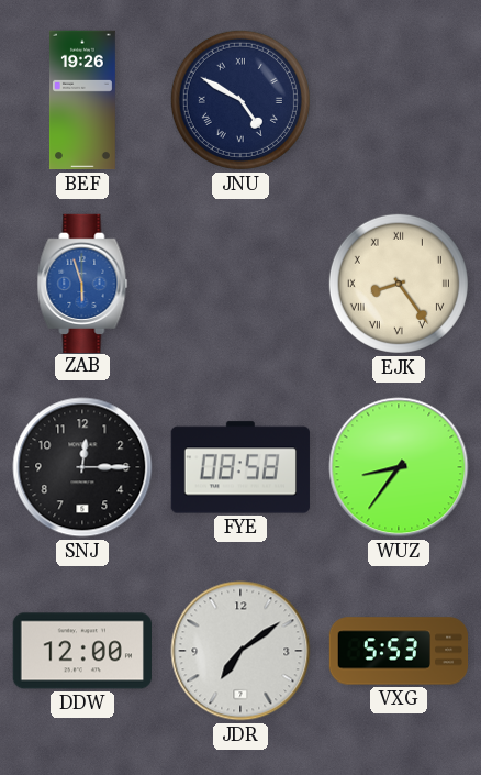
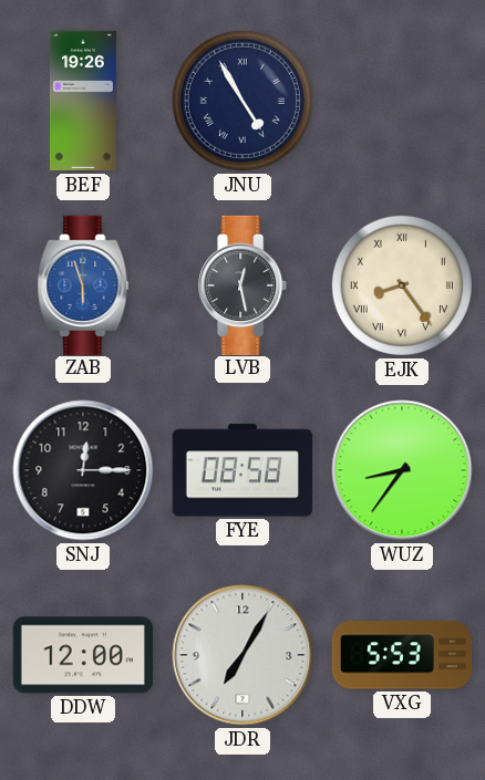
JNU: 4:50 -> 4:55
LVB: none -> 12:28
JDR: 7:09 -> 7:05
